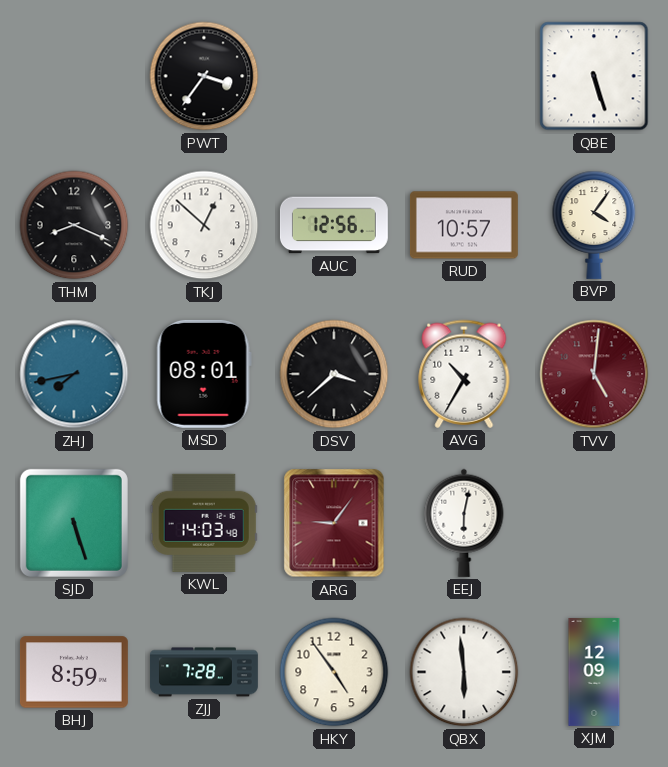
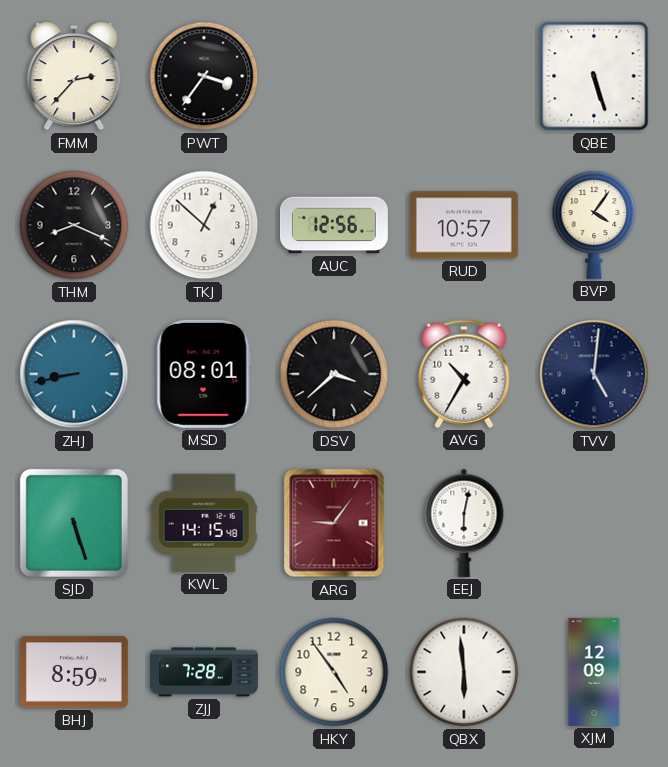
FMM: none -> 2:37
ZHJ: 7:43 -> 8:43
TVV dial: burgundy -> navy
KWL: 14:03 -> 14:15
